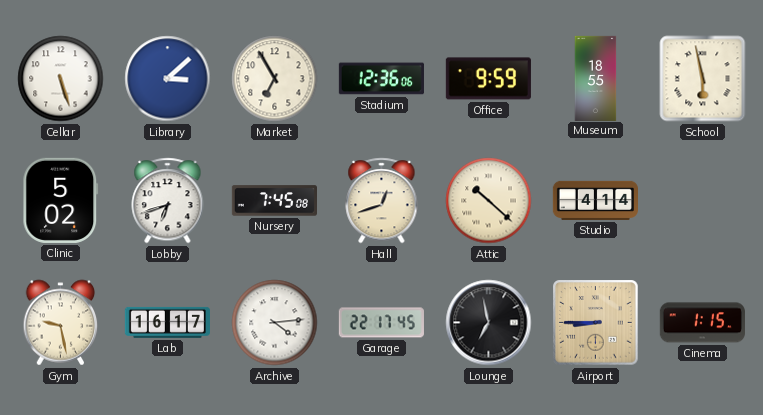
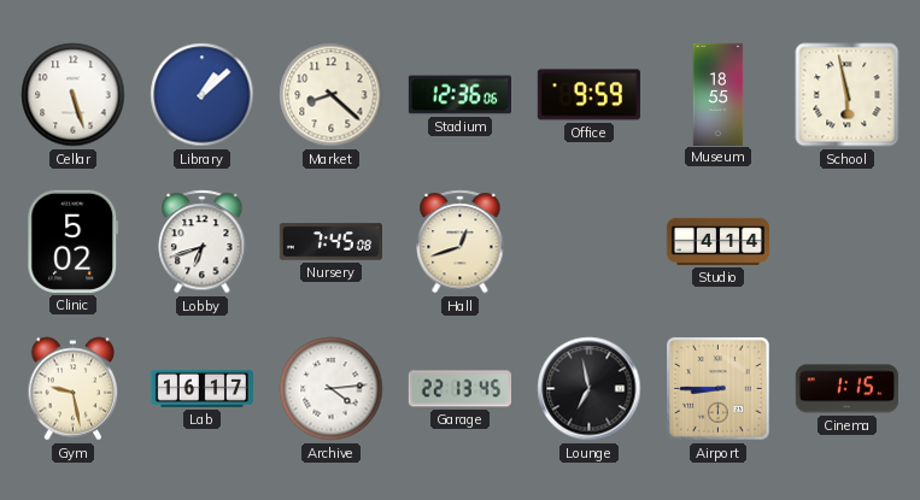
Library: 3:08 -> 1:08
Market: 6:55 -> 8:22
Attic: 10:22 -> none
Garage: 22:17 -> 22:13
